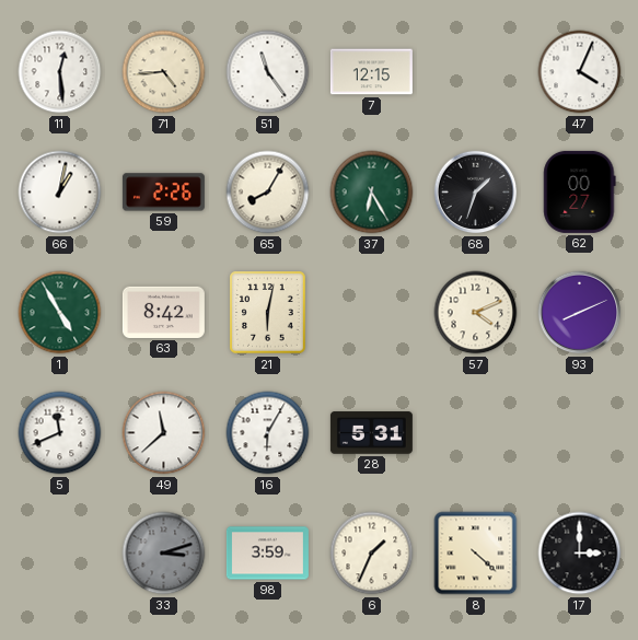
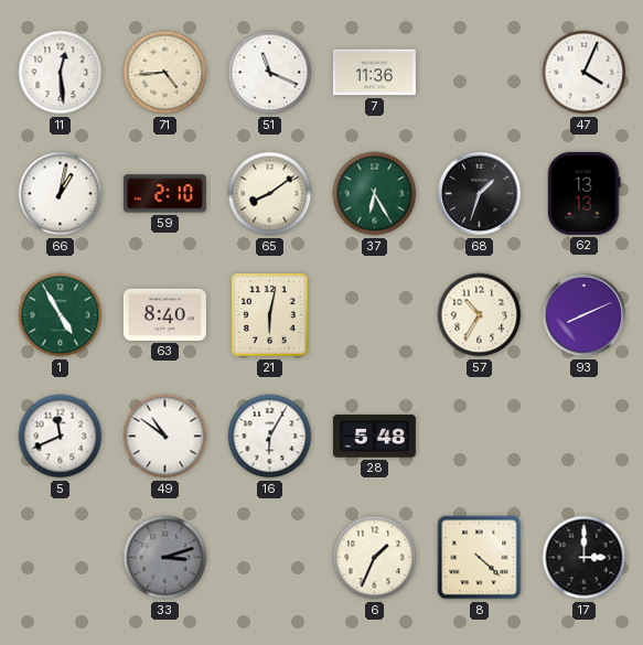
51: 11:24 -> 11:19
7: 12:15 -> 11:36
59: 2:26 -> 2:10
65: 8:05 -> 8:09
62: 00:27 -> 13:13
63: 8:42 -> 8:40
57: 4:11 -> 10:35
49: 11:38 -> 10:51
28: 5:31 -> 5:48
98: 3:59 -> none
